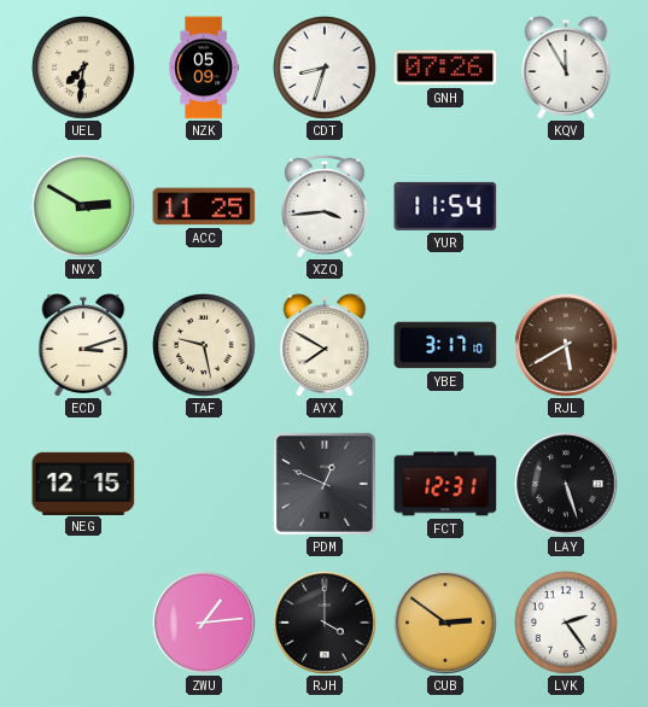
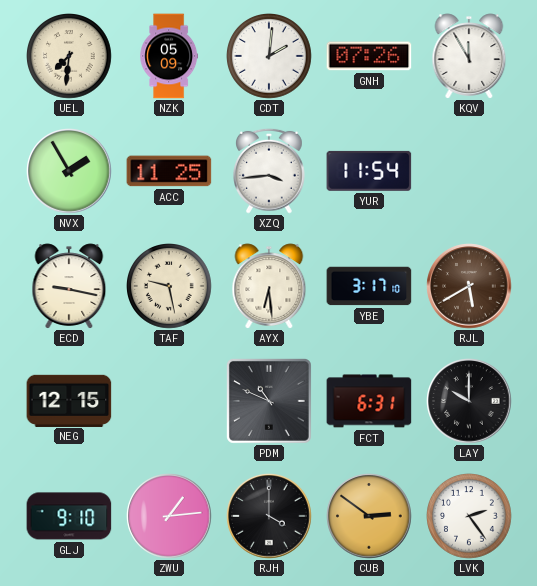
CDT: 8:33 -> 2:01
NVX: 2:50 -> 1:55
ECD: 3:12 -> 9:17
AYX: 7:50 -> 6:29
PDM: 12:49 -> 10:49
FCT: 12:31 -> 6:31
LAY: 5:27 -> 10:00
GLJ: none -> 9:10
